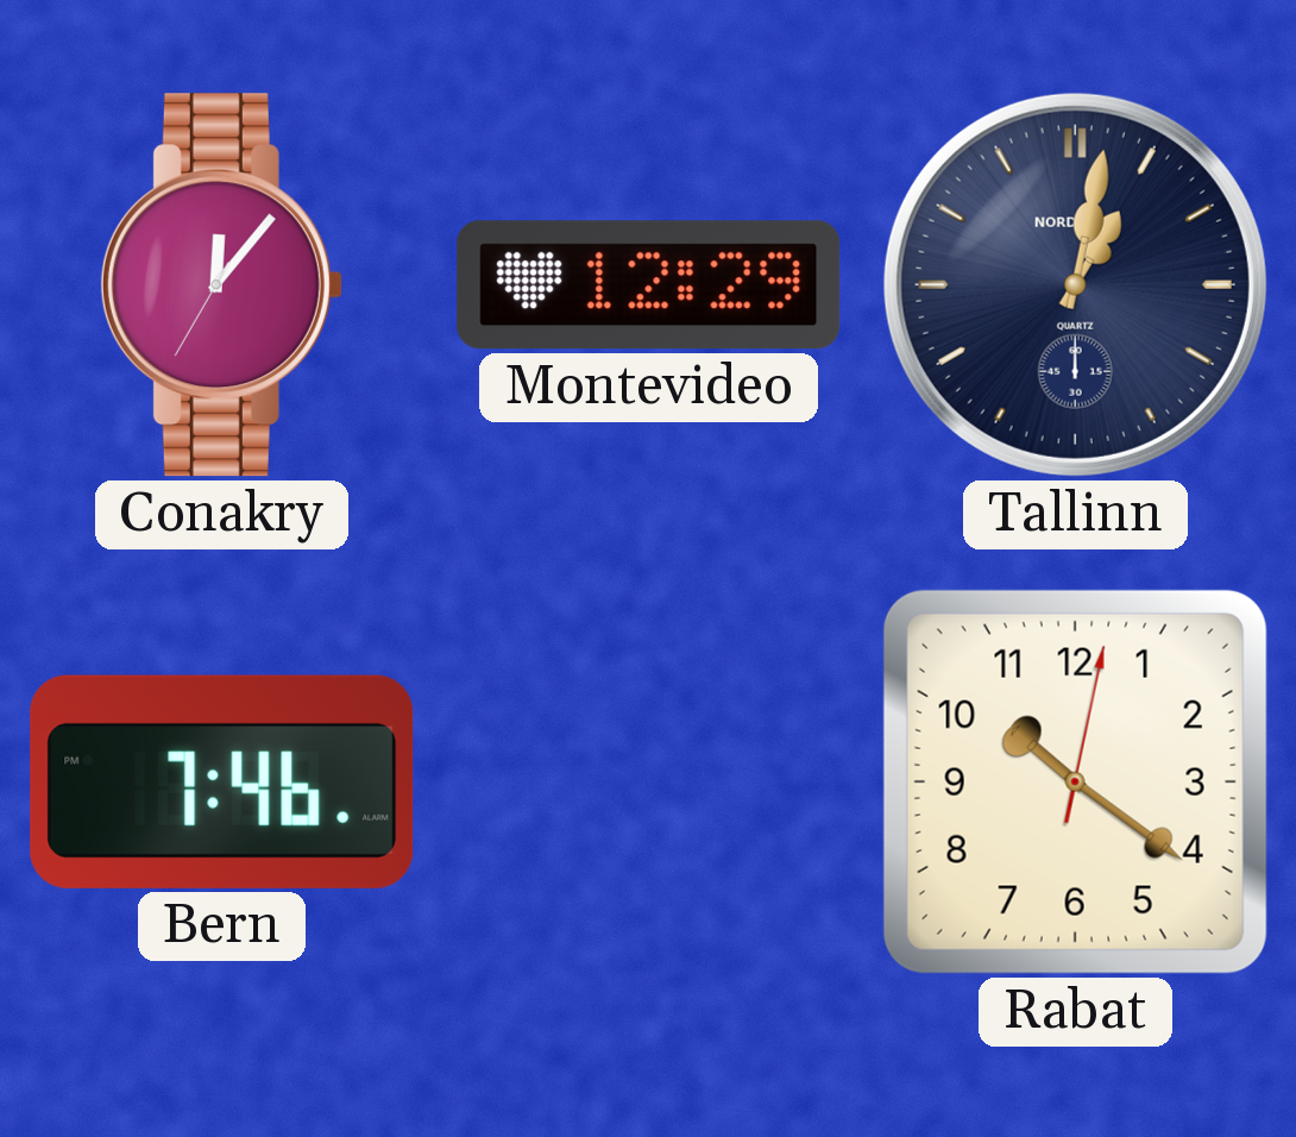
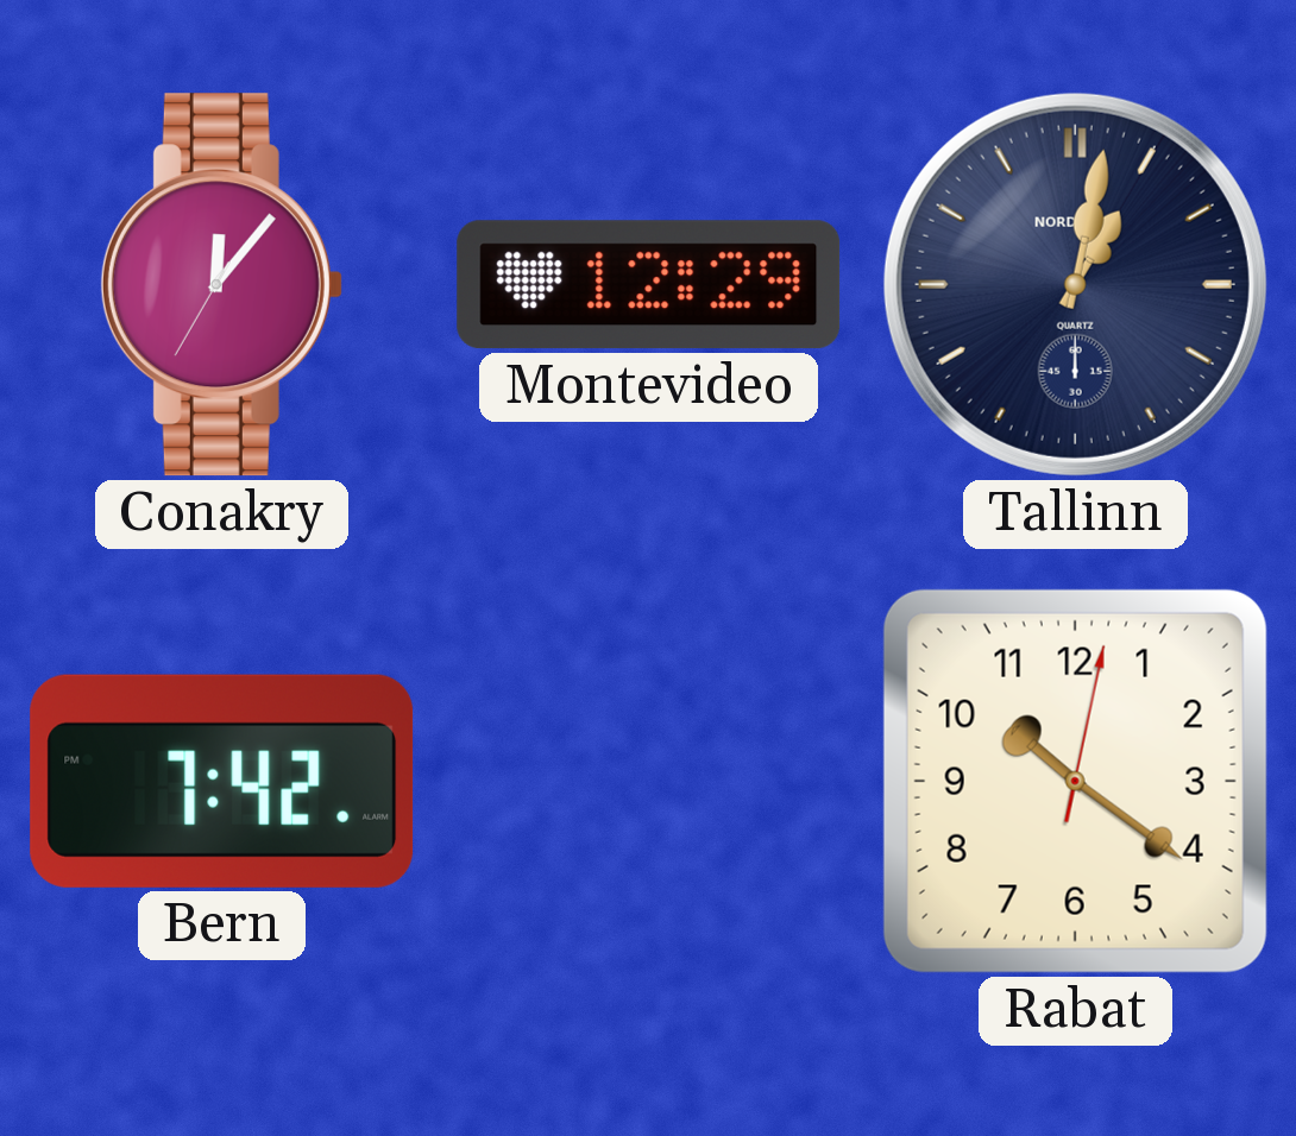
Bern: 7:46 -> 7:42
